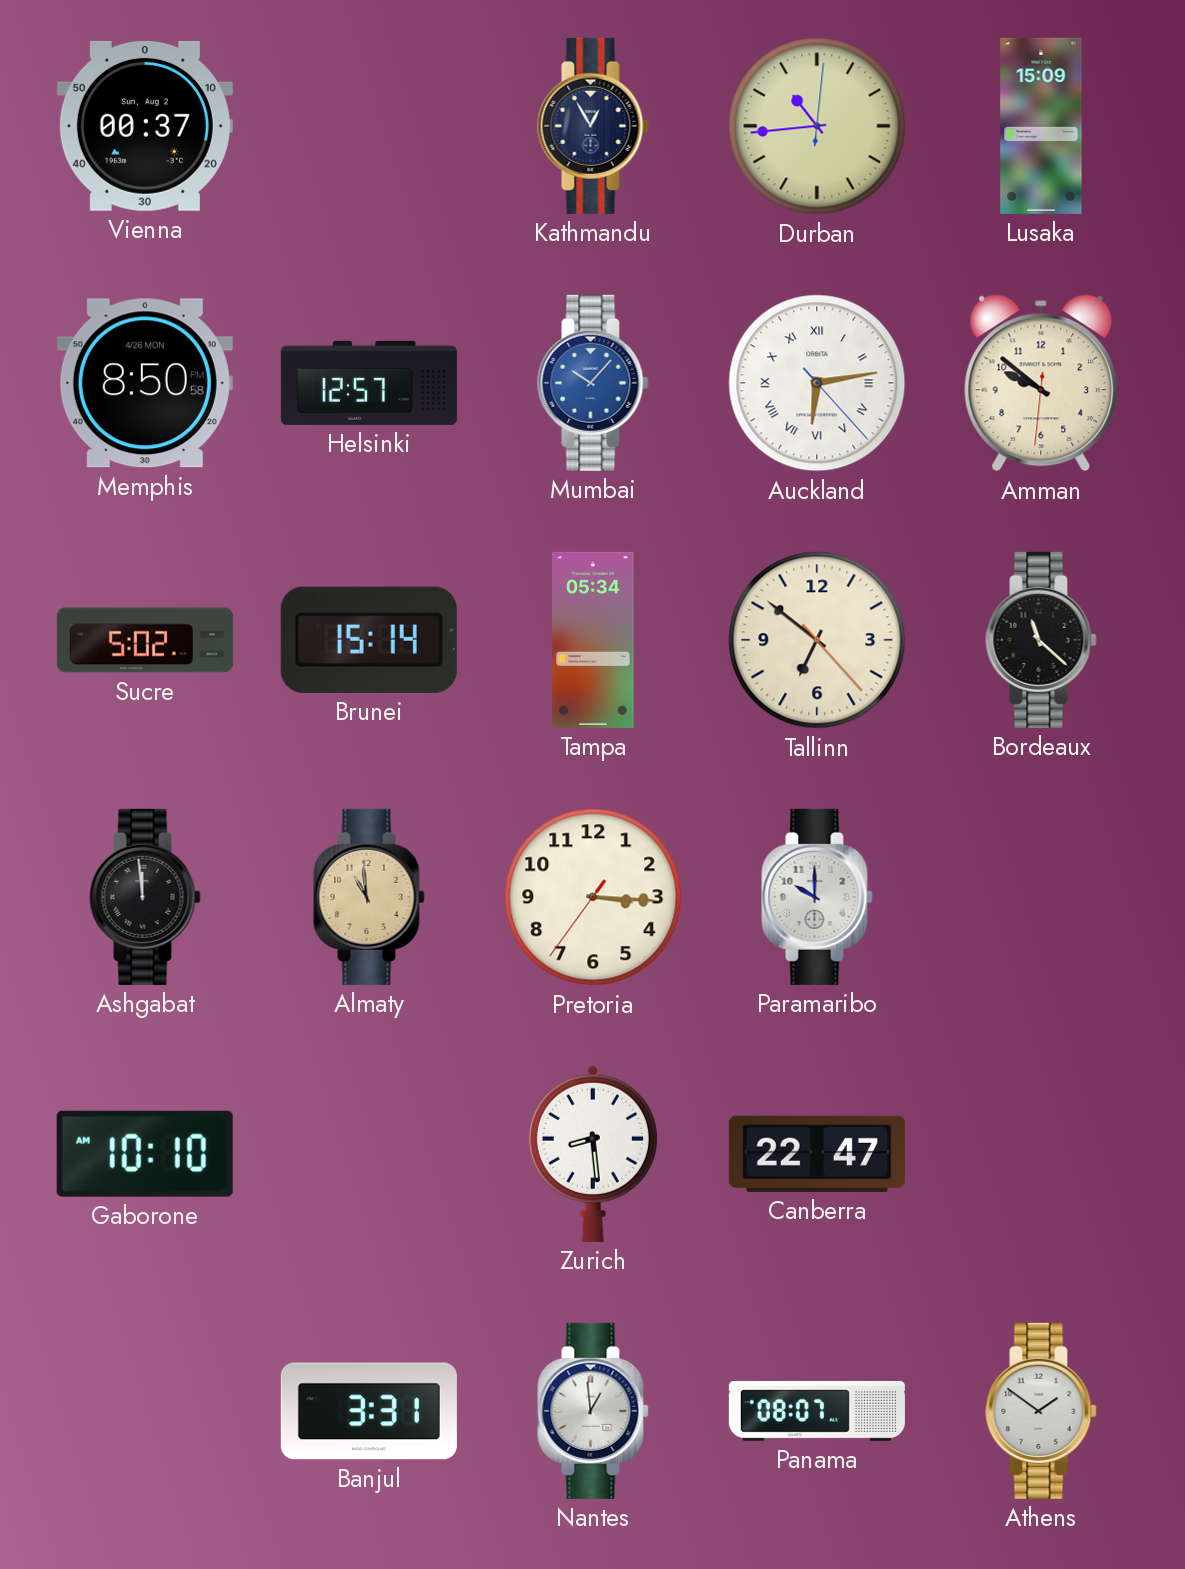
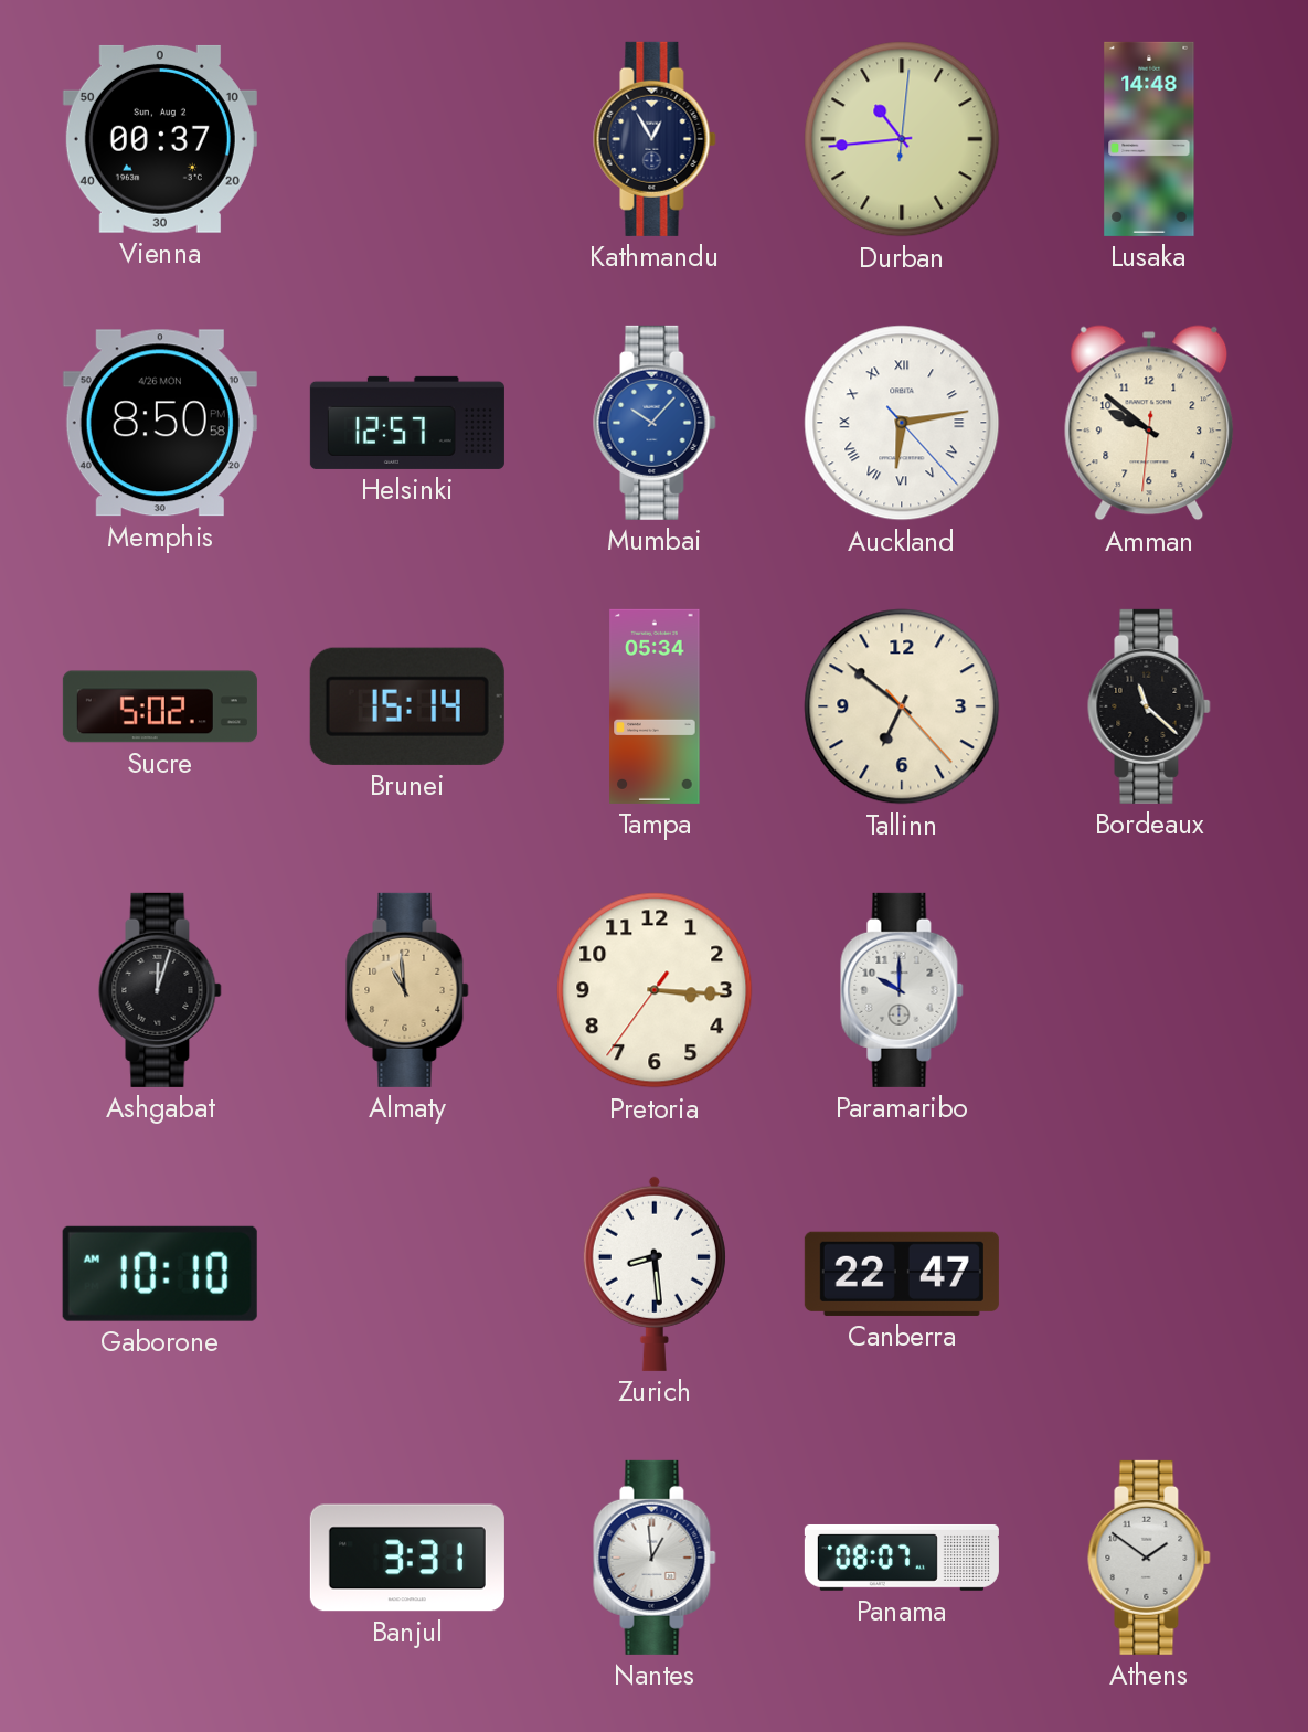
Lusaka: 15:09 -> 14:48
Ashgabat: 11:59 -> 12:03
